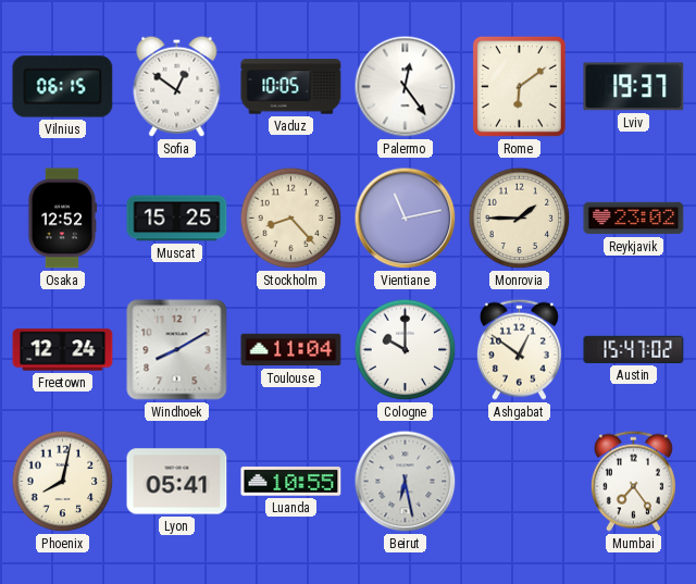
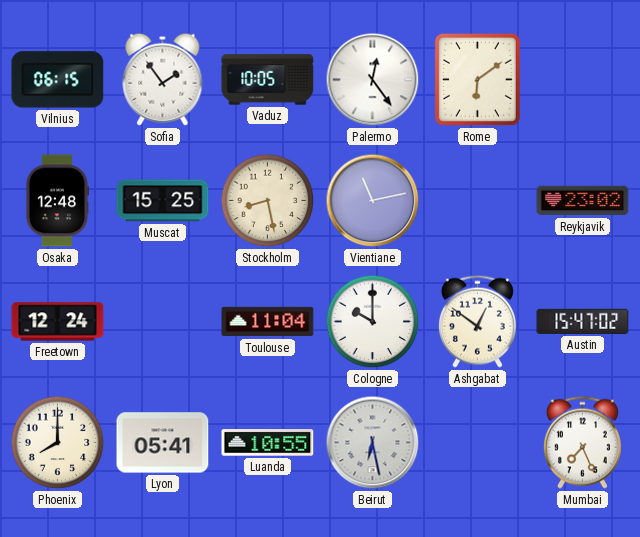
Sofia: 12:51 -> 1:54
Lviv: 19:37 -> none
Osaka: 12:52 -> 12:48
Stockholm: 8:23 -> 8:28
Monrovia: 1:45 -> none
Windhoek: 8:10 -> none
Phoenix: 8:02 -> 8:00
Mumbai: 7:24 -> 7:26
